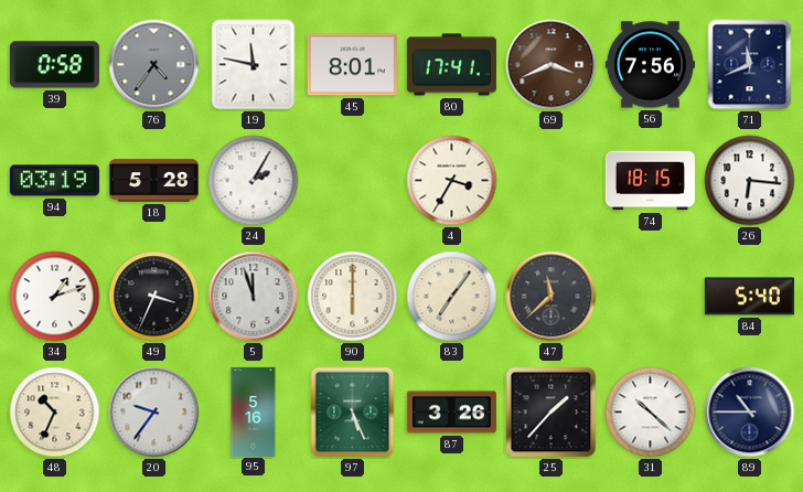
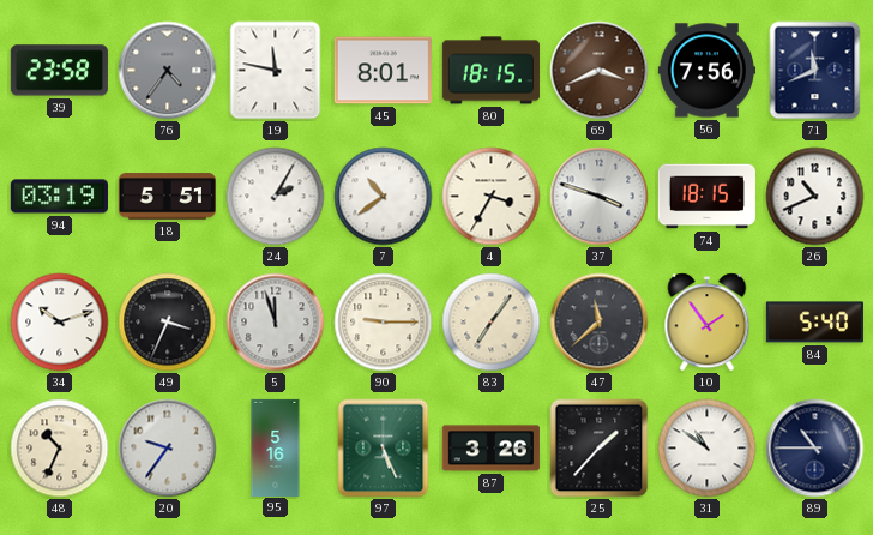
39: 0:58 -> 23:58
80: 17:41 -> 18:15
18: 5:28 -> 5:51
7: none -> 10:39
37: none -> 3:48
26: 6:16 -> 10:41
34: 1:12 -> 10:12
90: 6:00 -> 9:15
10: none -> 1:54
31: 10:22 -> 10:51
